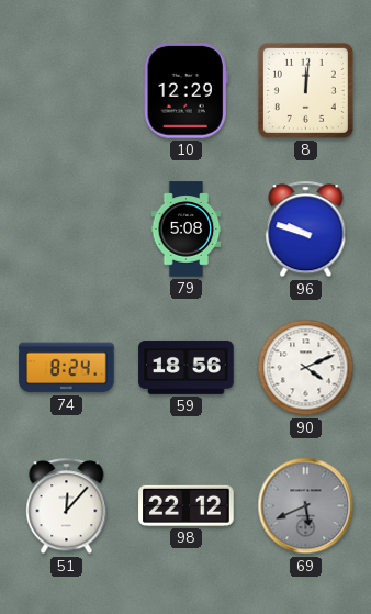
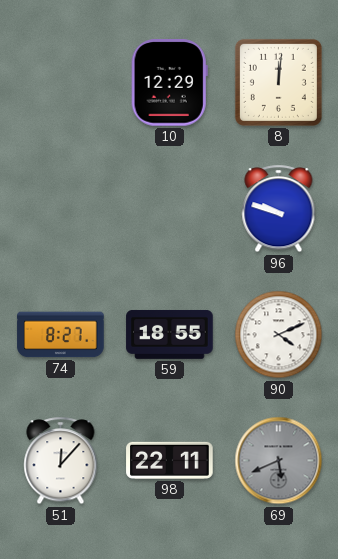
79: 5:08 -> none
74: 8:24 -> 8:27
59: 18:56 -> 18:55
98: 22:12 -> 22:11
